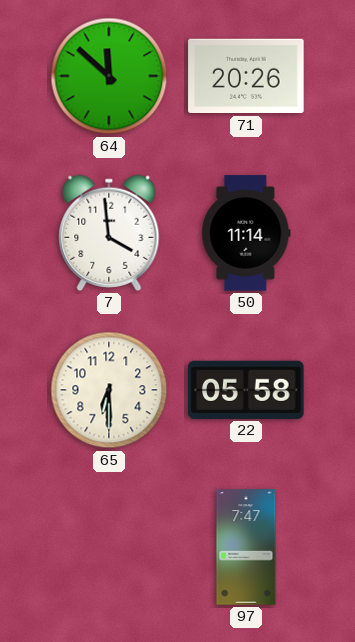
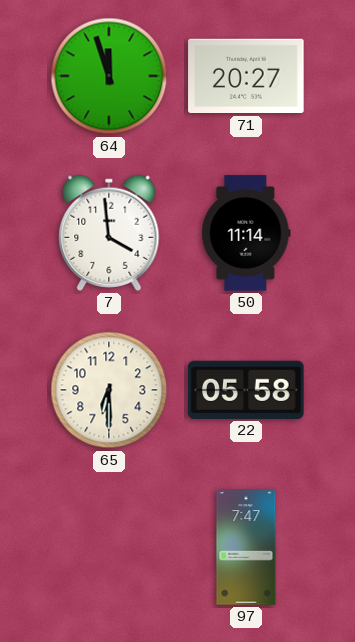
64: 11:52 -> 11:57
71: 20:26 -> 20:27
